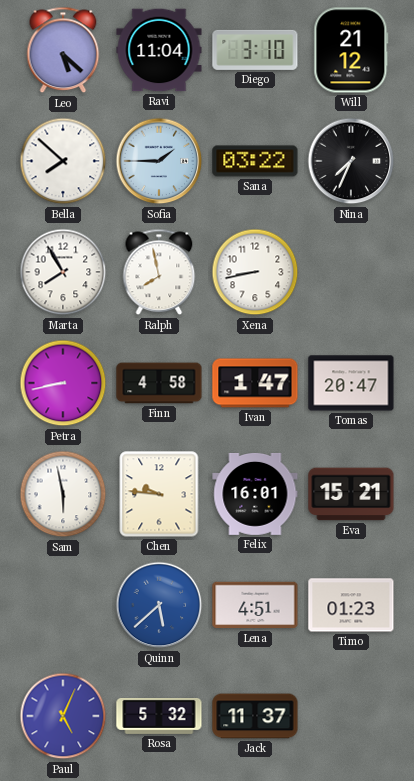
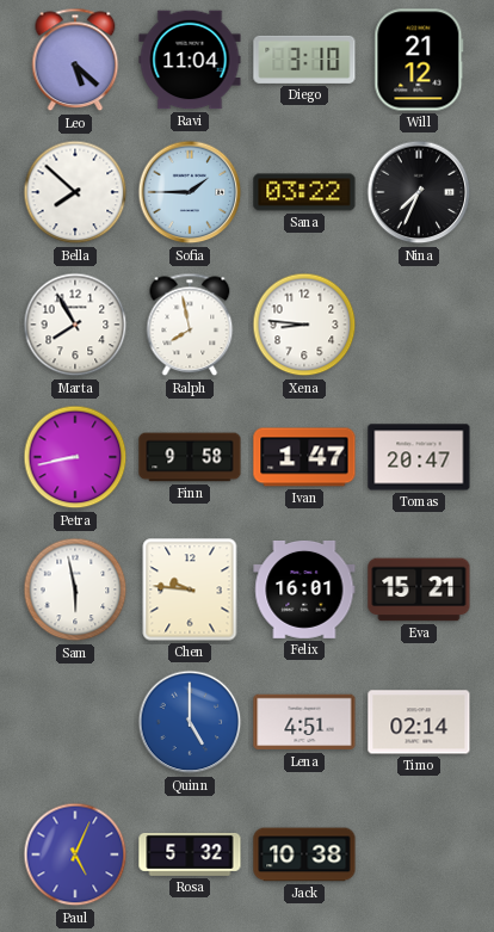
Xena: 8:43 -> 8:46
Finn: 4:58 -> 9:58
Quinn: 5:38 -> 5:00
Timo: 01:23 -> 02:14
Jack: 11:37 -> 10:38
